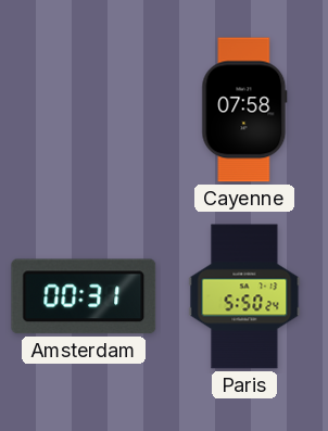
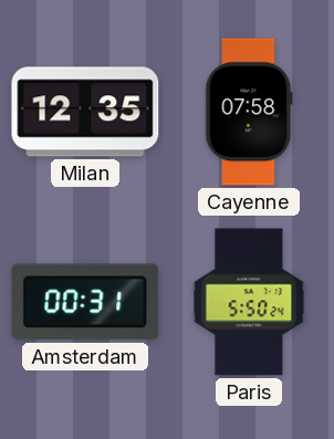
Milan: none -> 12:35
